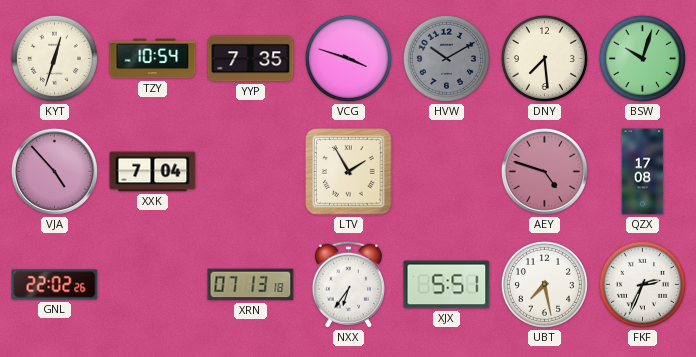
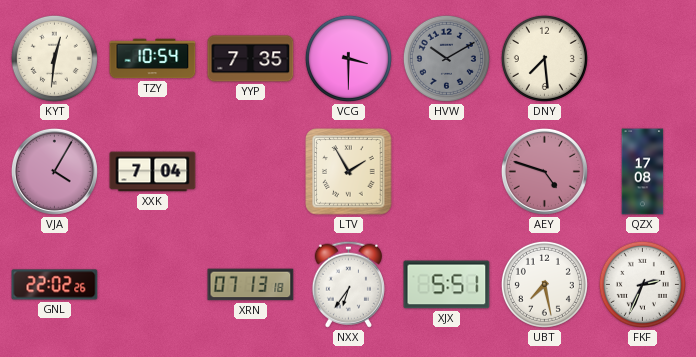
KYT: 12:33 -> 12:31
VCG: 3:48 -> 3:30
BSW: 10:03 -> none
VJA: 4:53 -> 4:05
